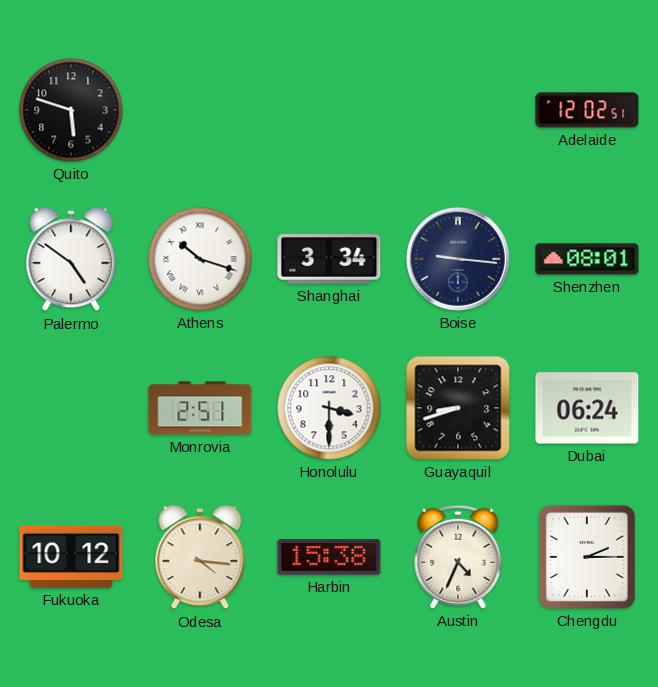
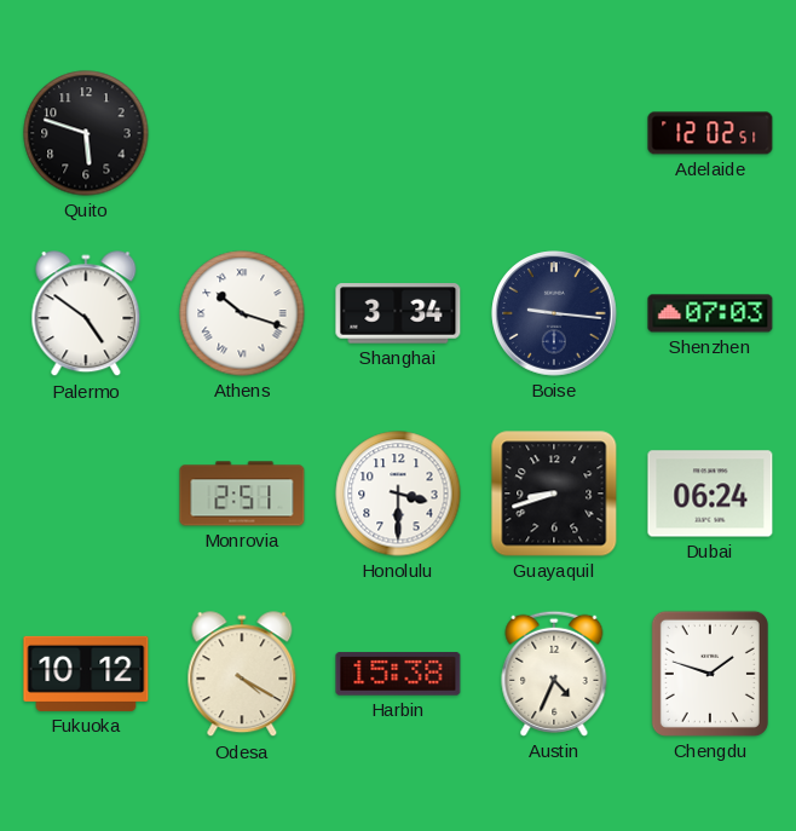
Shenzhen: 08:01 -> 07:03
Odesa: 4:16 -> 4:20
Chengdu: 2:15 -> 1:48
